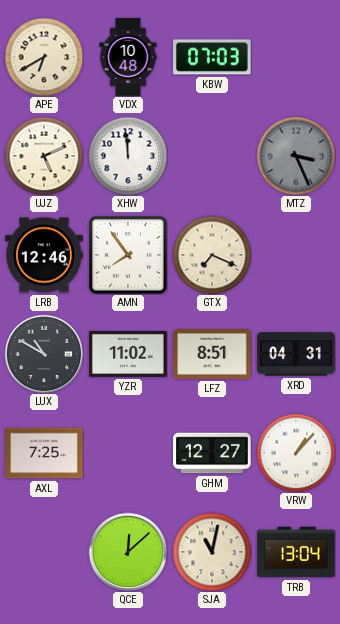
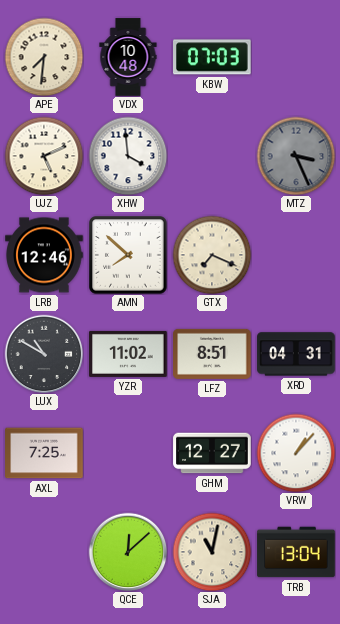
APE: 6:40 -> 7:31
XHW: 11:59 -> 3:59
AMN: 7:54 -> 7:52
